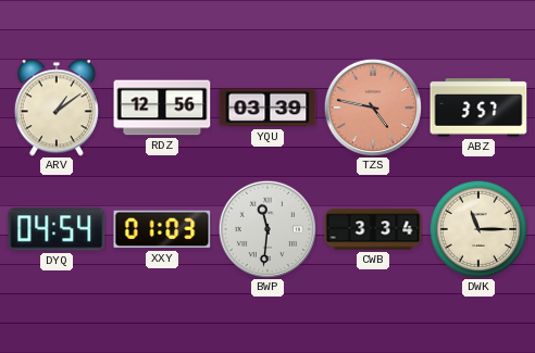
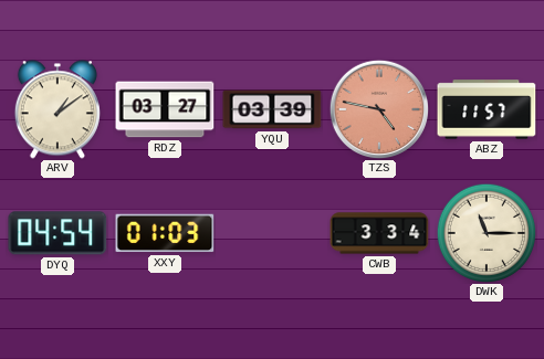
RDZ: 12:56 -> 03:27
ABZ: 3:57 -> 11:57
BWP: 11:31 -> none
